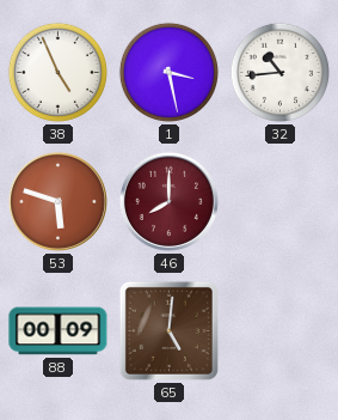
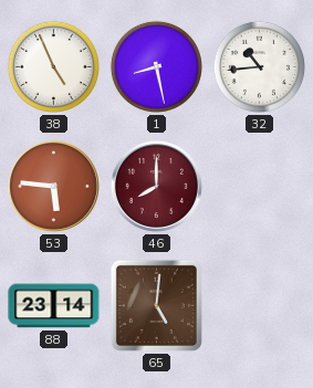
1: 3:28 -> 8:28
53: 5:48 -> 5:46
88: 00:09 -> 23:14
